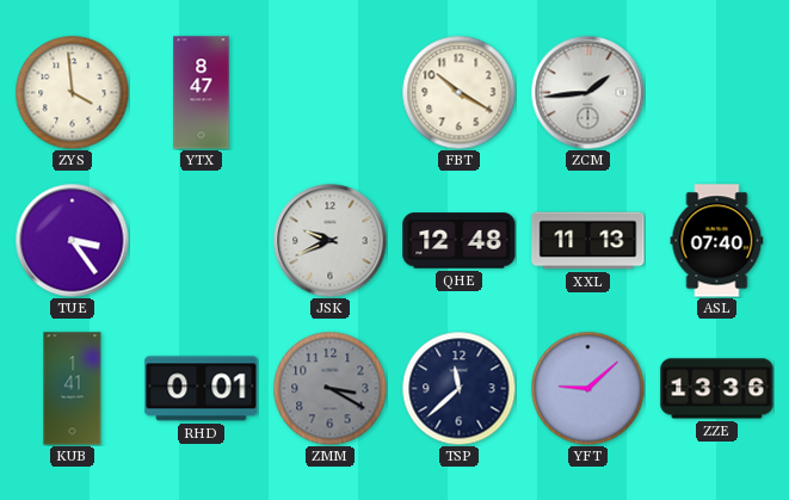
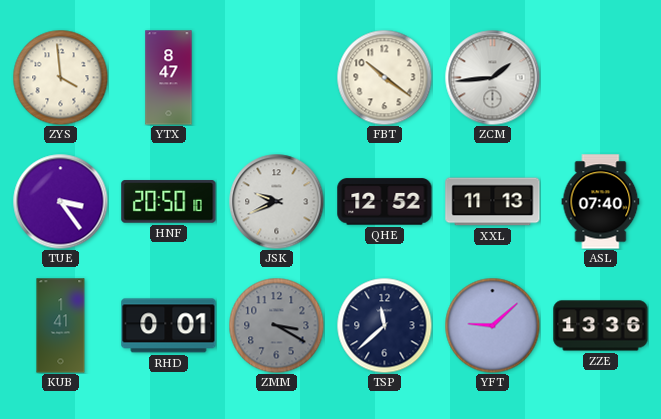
FBT: 10:20 -> 10:21
HNF: none -> 20:50
QHE: 12:48 -> 12:52
